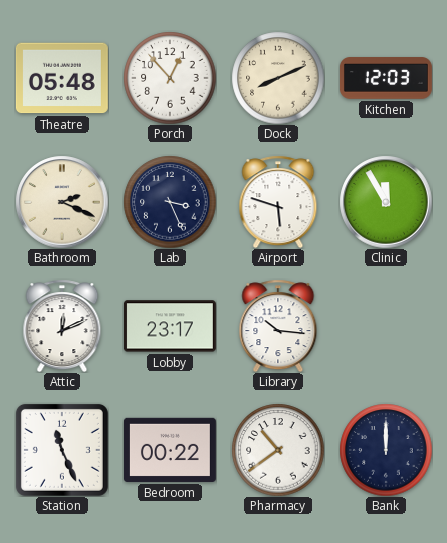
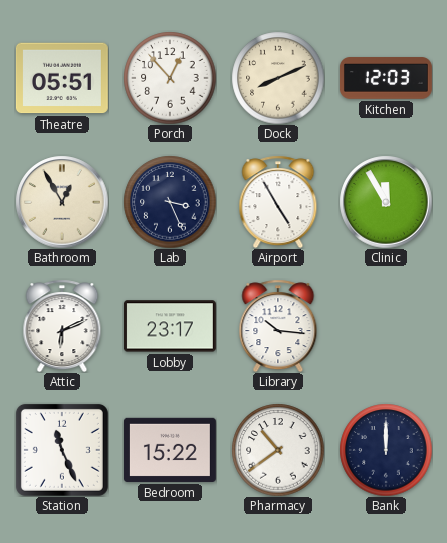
Theatre: 05:48 -> 05:51
Bathroom: 2:19 -> 12:55
Airport: 5:48 -> 4:55
Attic: 12:11 -> 6:11
Bedroom: 00:22 -> 15:22
